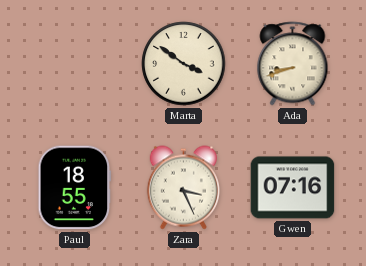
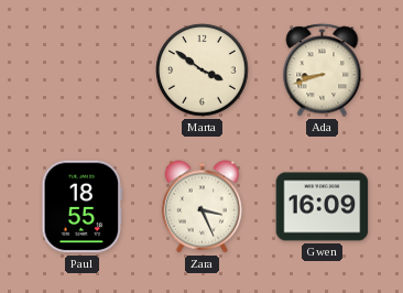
Gwen: 07:16 -> 16:09
